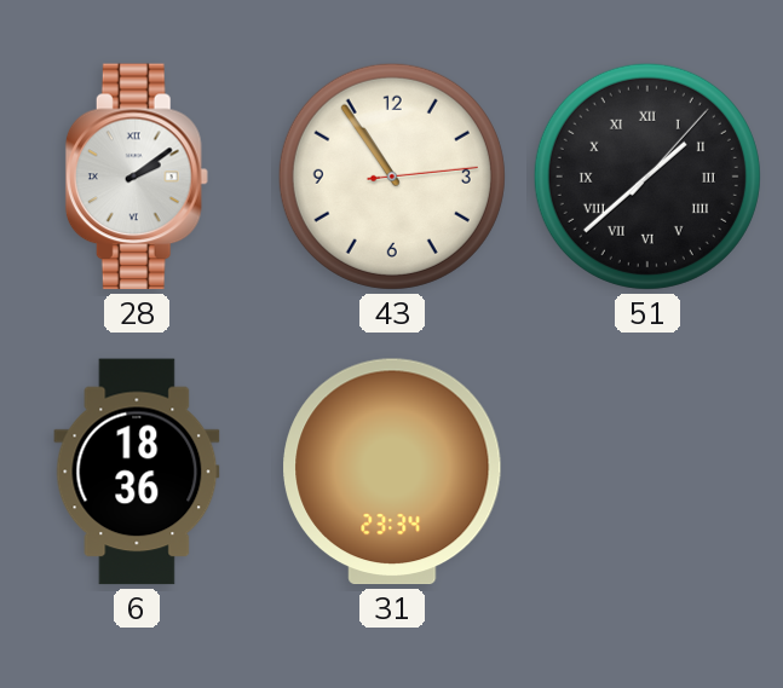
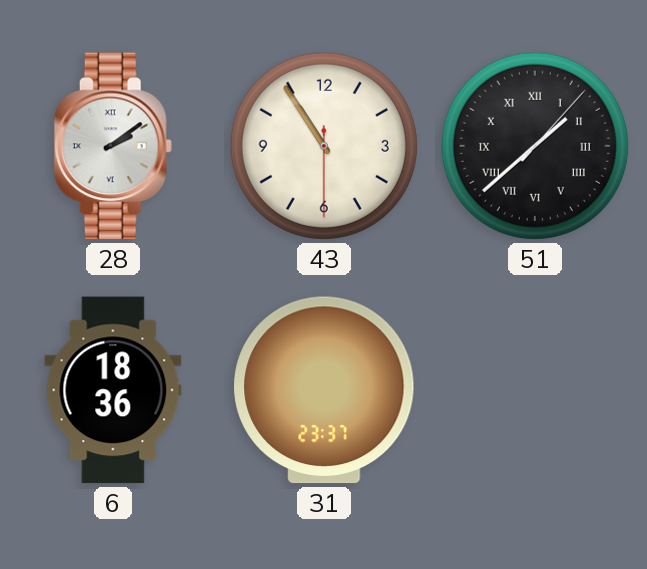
43: 10:54:14 -> 10:54:30
31: 23:34 -> 23:37
